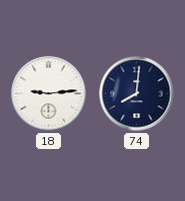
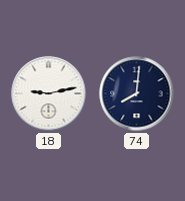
18: 9:14 -> 9:13
